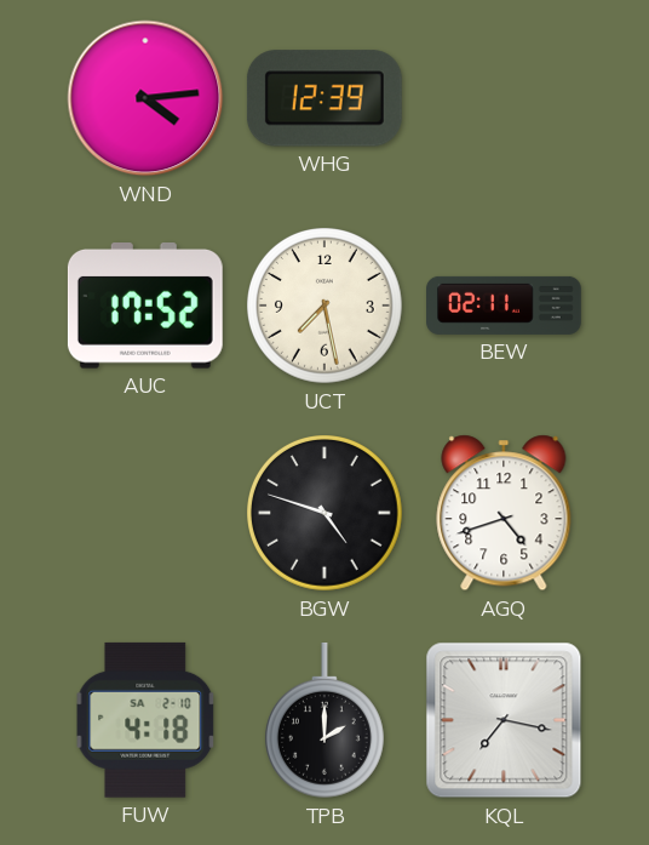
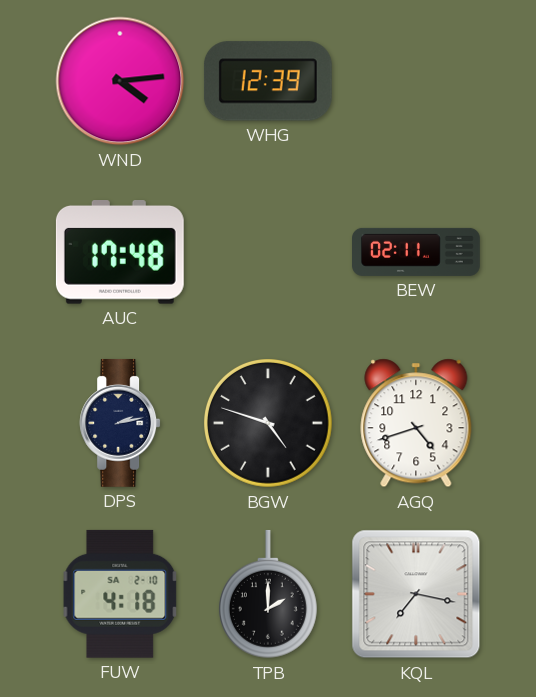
AUC: 17:52 -> 17:48
UCT: 7:28 -> none
DPS: none -> 2:13
